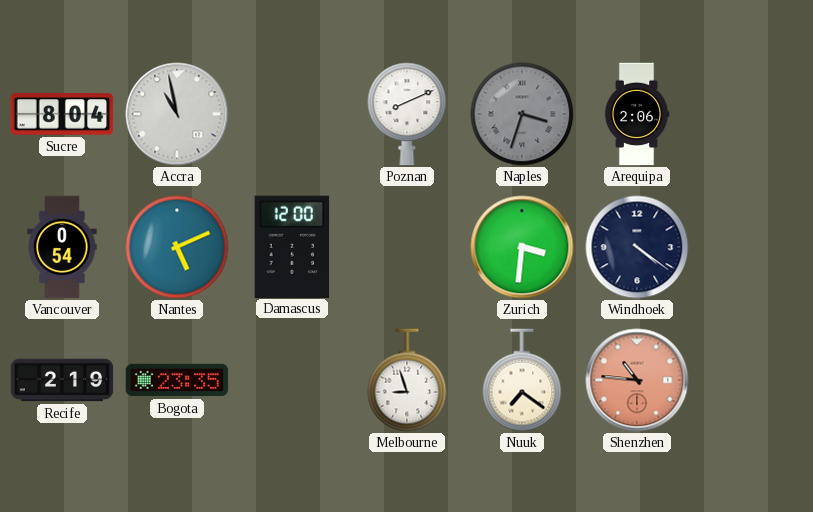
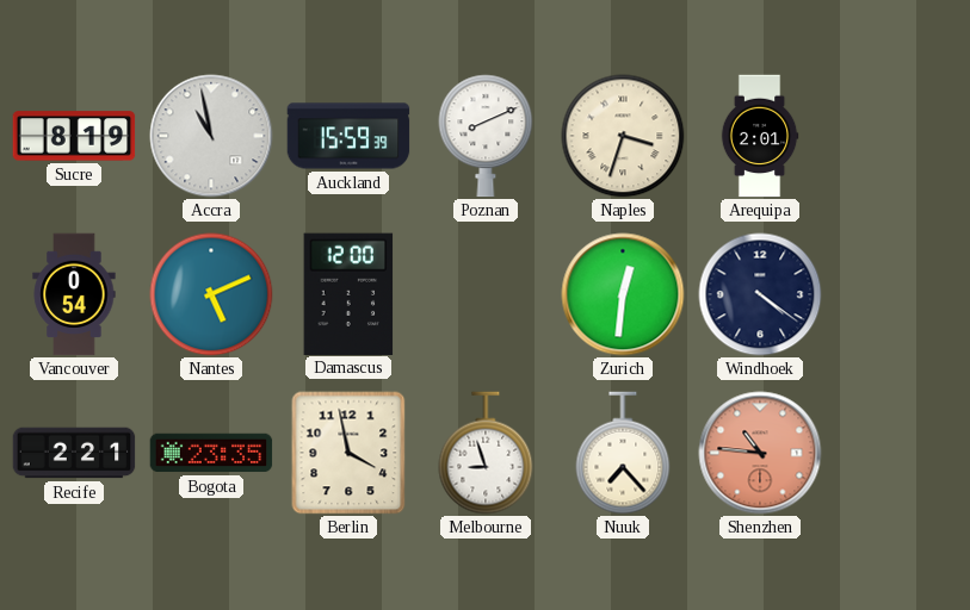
Sucre: 8:04 -> 8:19
Auckland: none -> 15:59
Naples dial: grey -> cream
Arequipa: 2:06 -> 2:01
Zurich: 3:31 -> 12:31
Recife: 2:19 -> 2:21
Berlin: none -> 3:58
Nuuk: 7:21 -> 7:23
